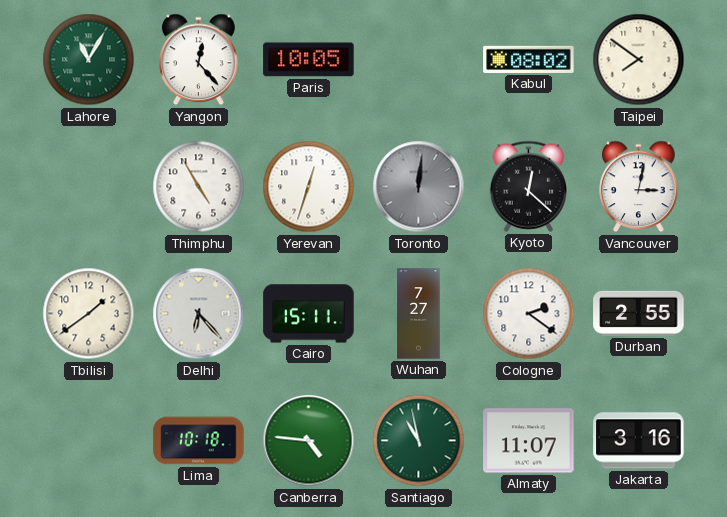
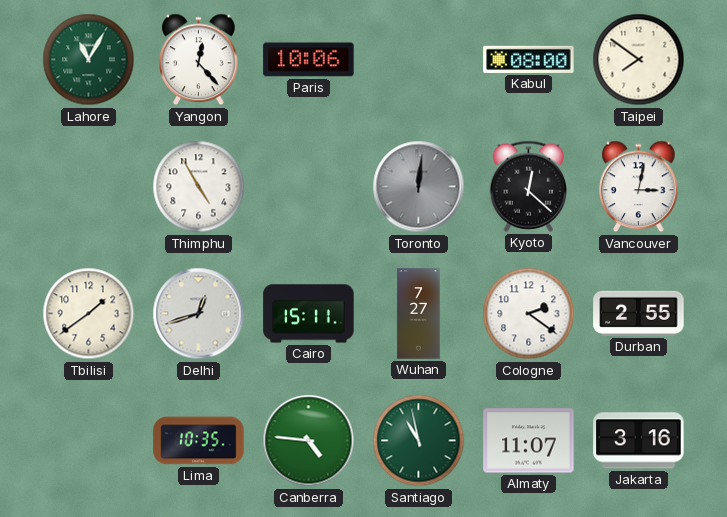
Paris: 10:05 -> 10:06
Kabul: 08:02 -> 08:00
Yerevan: 12:33 -> none
Delhi: 6:23 -> 12:42
Lima: 10:18 -> 10:35
